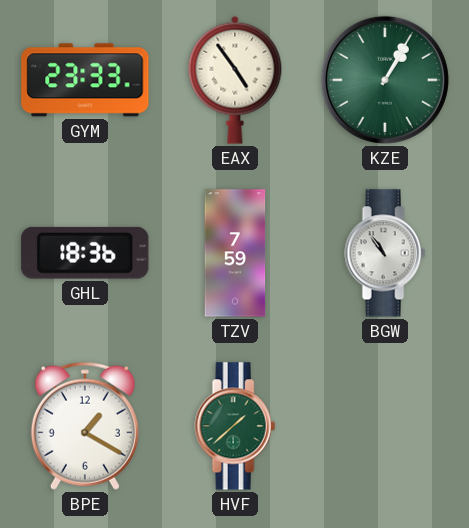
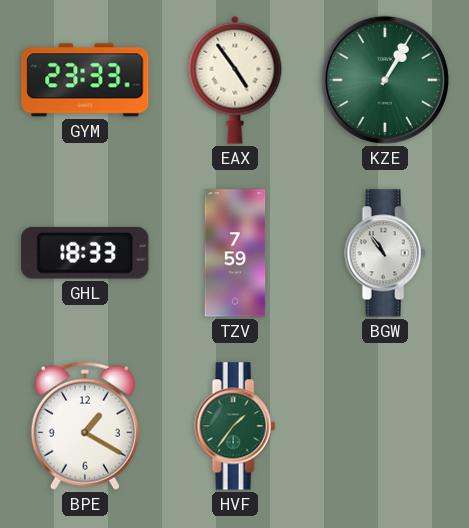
GHL: 18:36 -> 18:33
HVF: 1:38 -> 1:36
